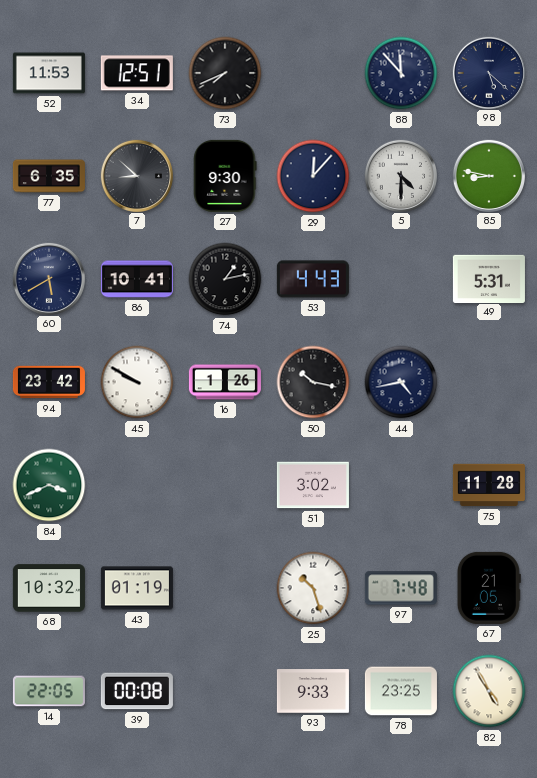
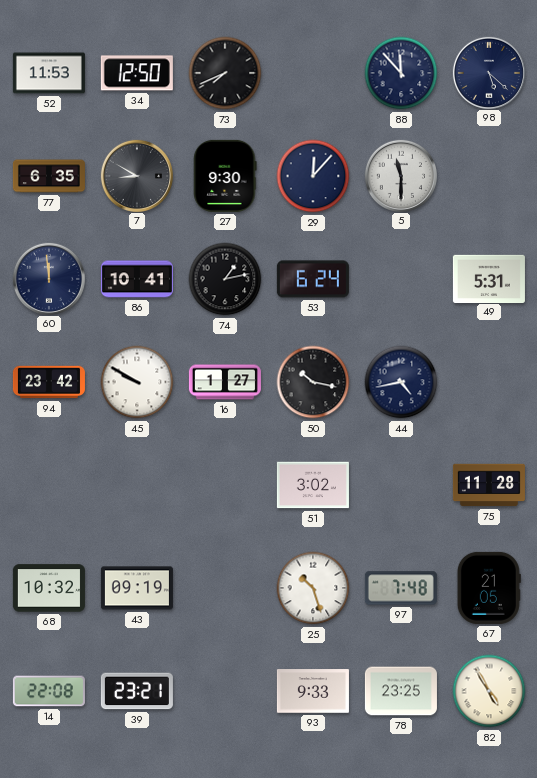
34: 12:51 -> 12:50
7: 8:52 -> 8:50
5: 4:30 -> 11:30
85: 8:47 -> none
60: 5:40 -> 11:59
53: 4:43 -> 6:24
16: 1:26 -> 1:27
84: 3:41 -> none
43: 01:19 -> 09:19
14: 22:05 -> 22:08
39: 00:08 -> 23:21
